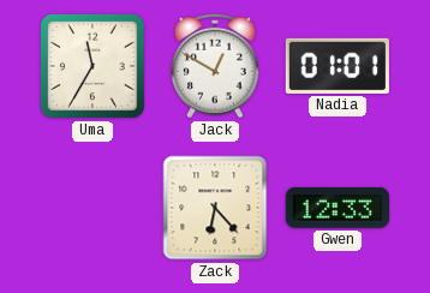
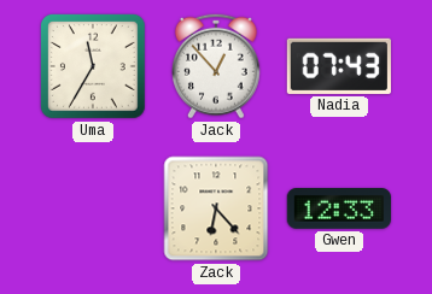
Jack: 12:50 -> 12:53
Nadia: 01:01 -> 07:43
